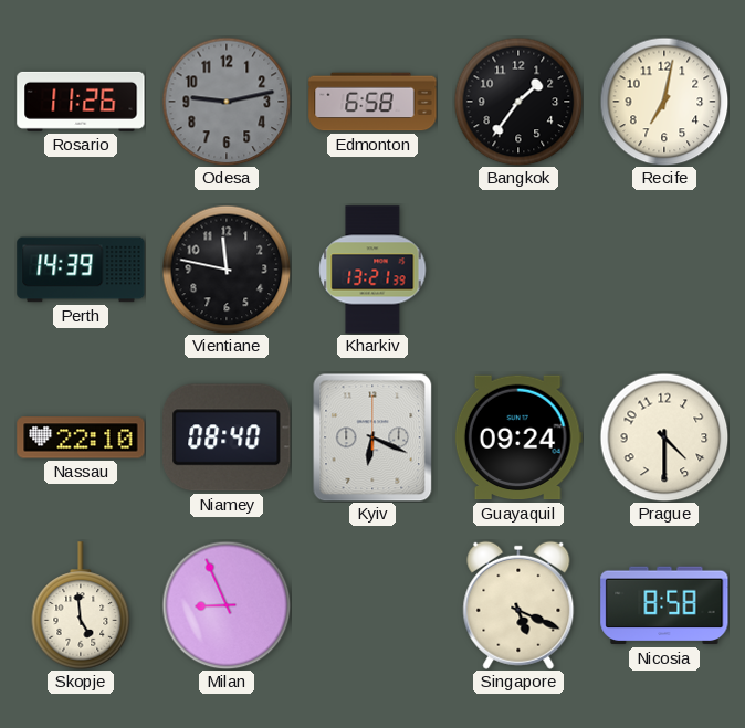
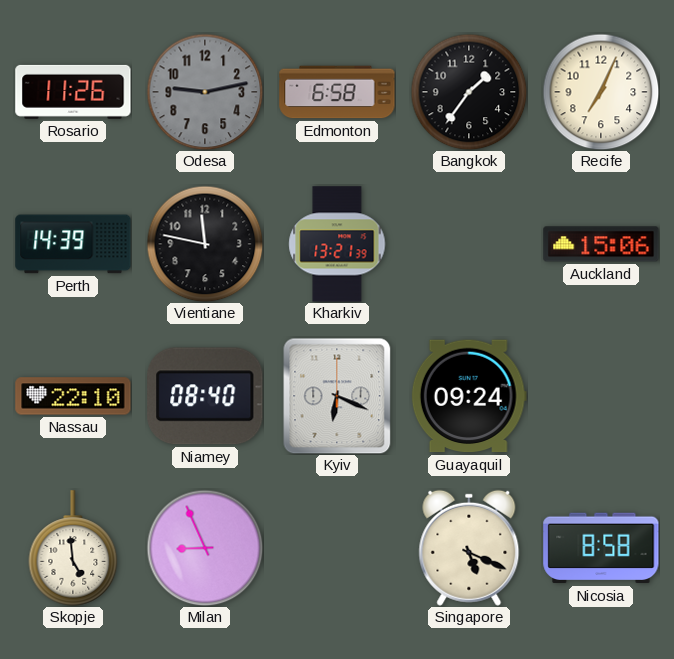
Recife: 7:02 -> 7:04
Auckland: none -> 15:06
Prague: 4:30 -> none
